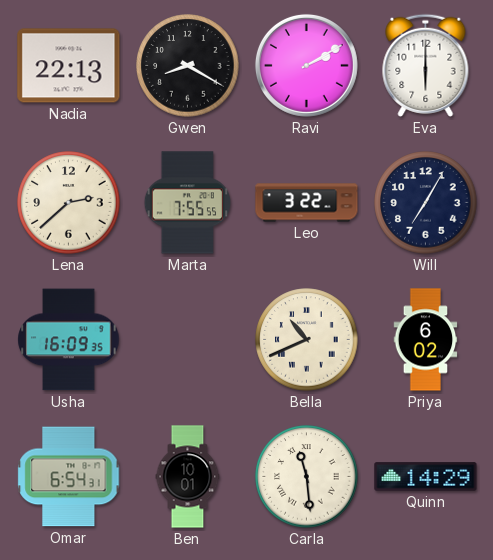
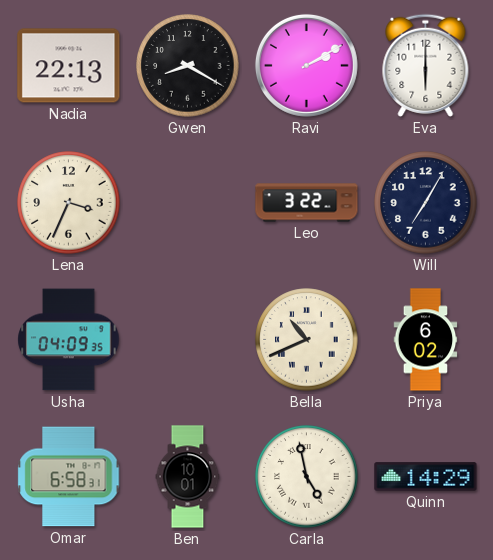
Lena: 2:38 -> 3:34
Marta: 7:55 -> none
Usha: 16:09 -> 04:09
Omar: 6:54 -> 6:58
Carla: 11:29 -> 4:58
